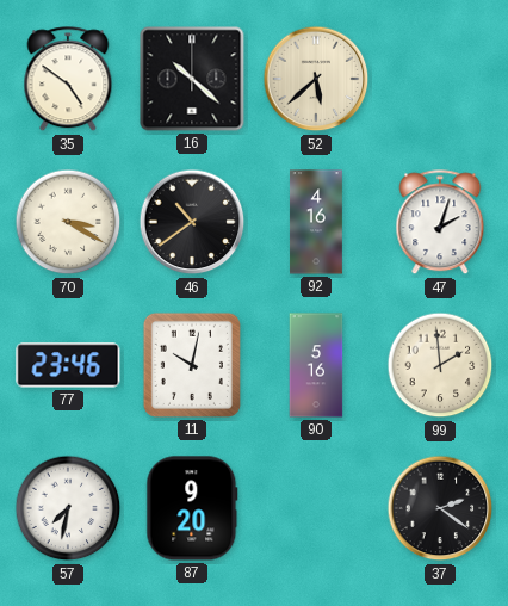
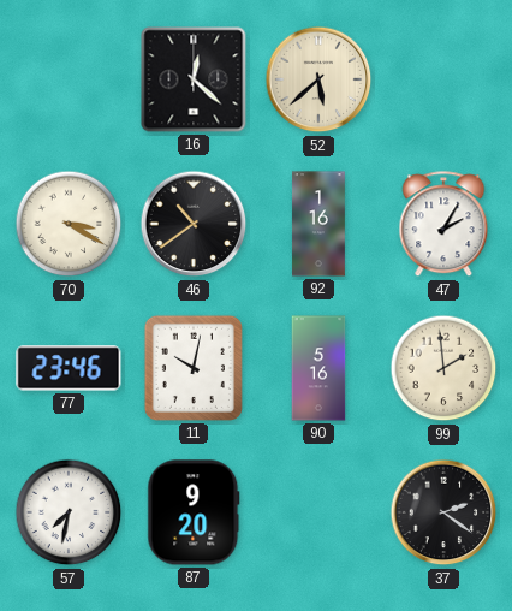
35: 4:51 -> none
16: 10:22 -> 12:22
92: 4:16 -> 1:16
47: 2:03 -> 2:05
